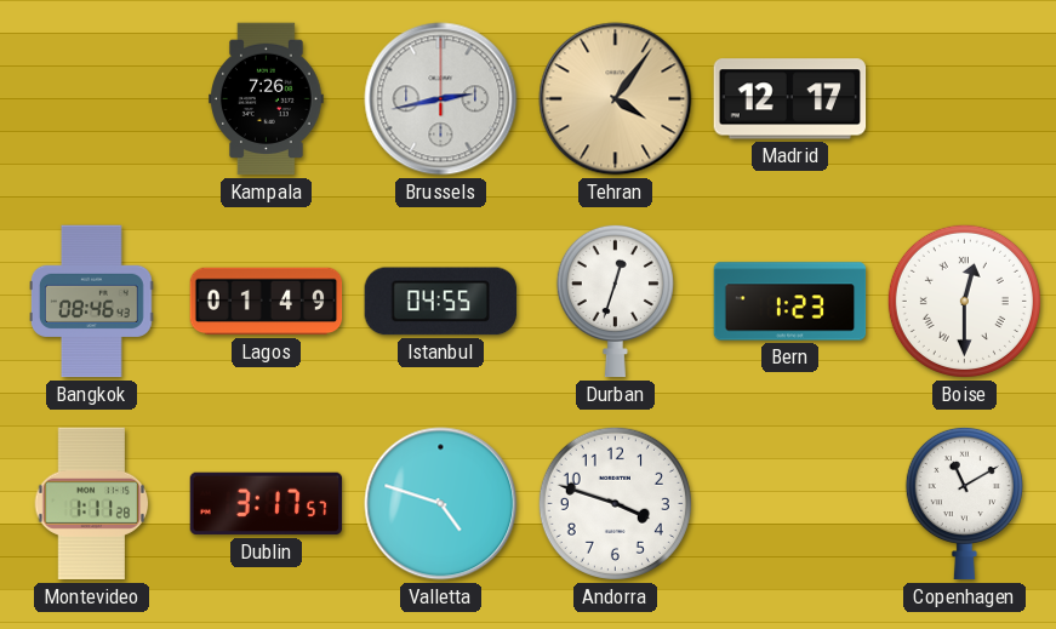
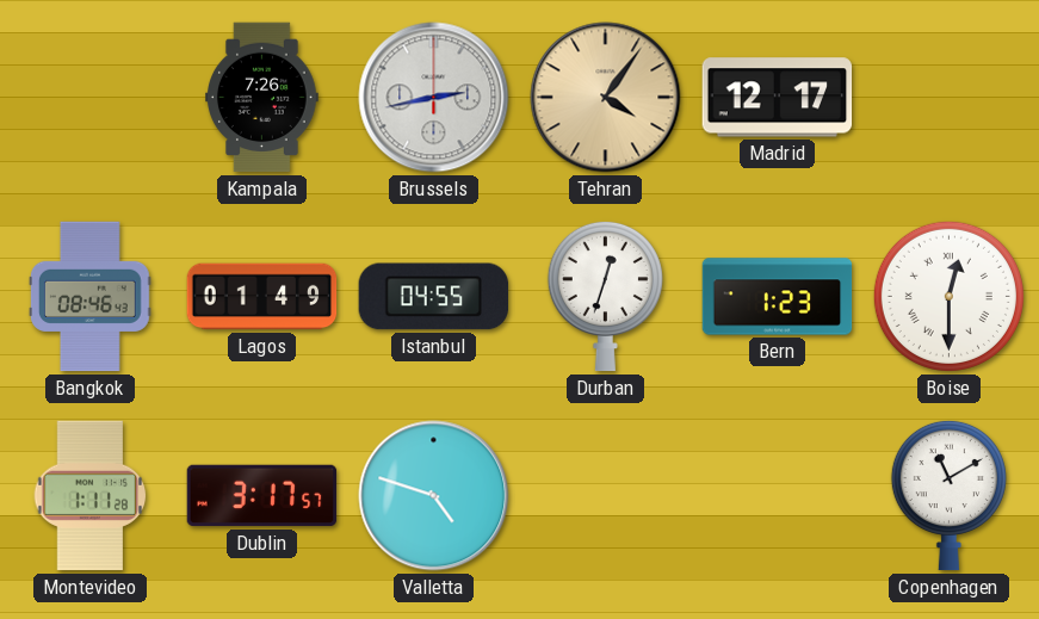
Andorra: 3:48 -> none
